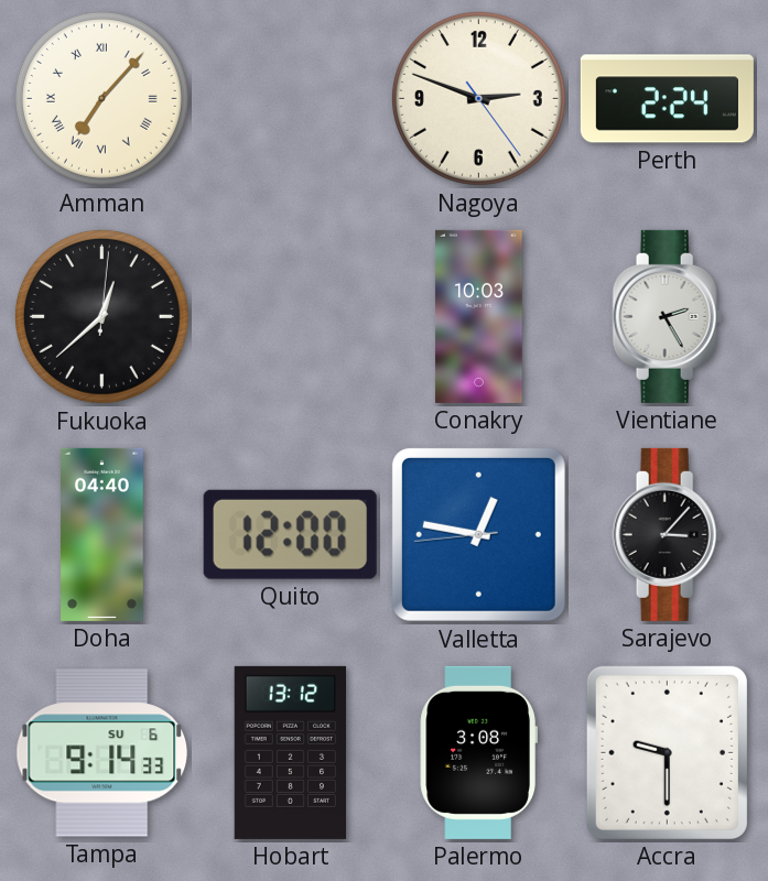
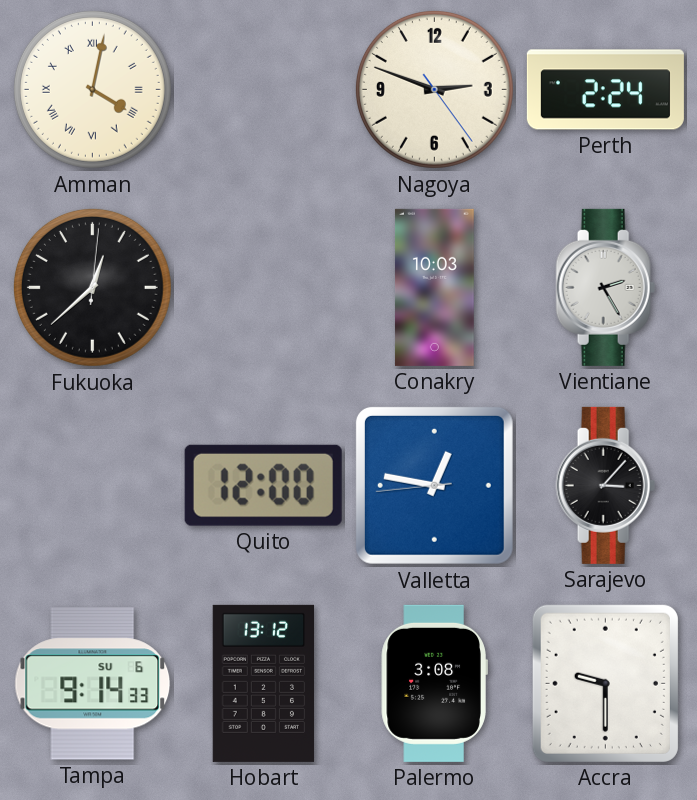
Amman: 7:07 -> 4:02
Doha: 04:40 -> none
